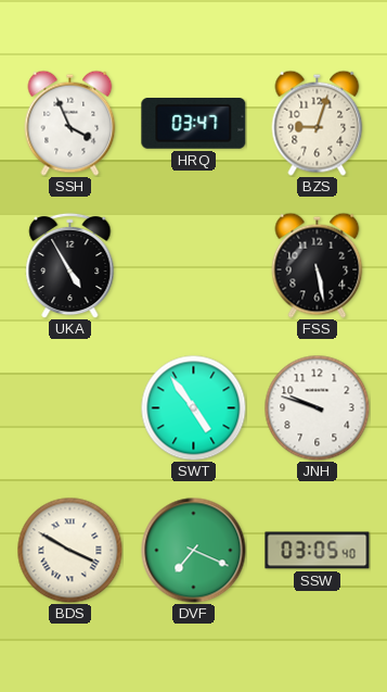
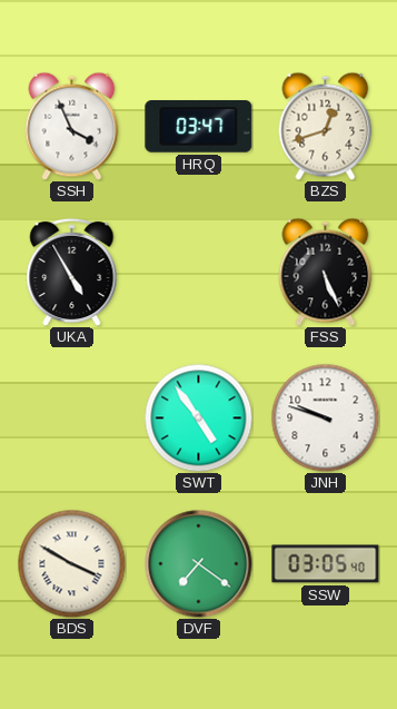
BZS: 9:03 -> 12:42
FSS: 5:28 -> 5:26
DVF: 7:19 -> 7:21
